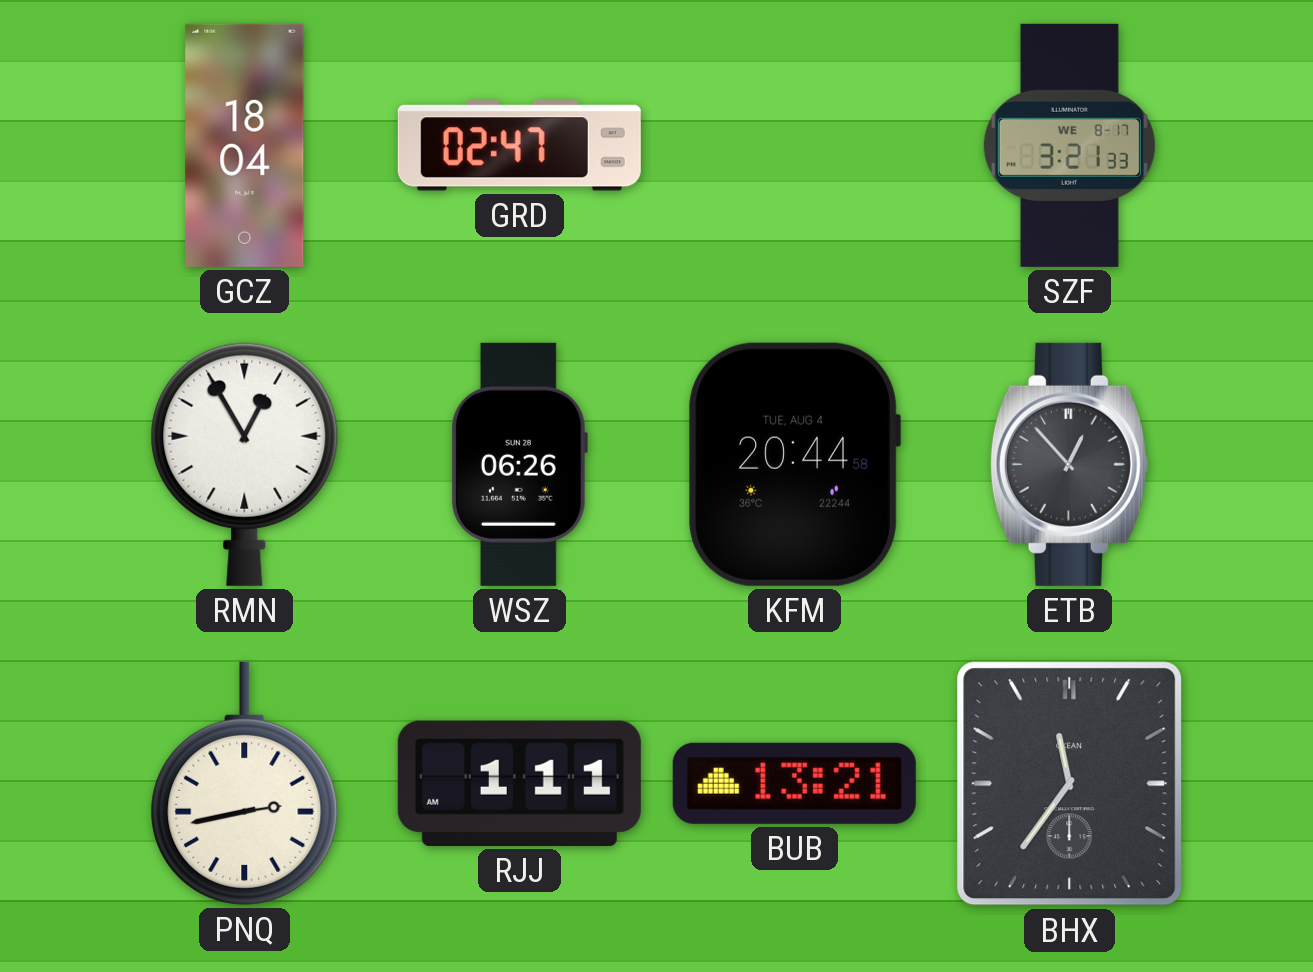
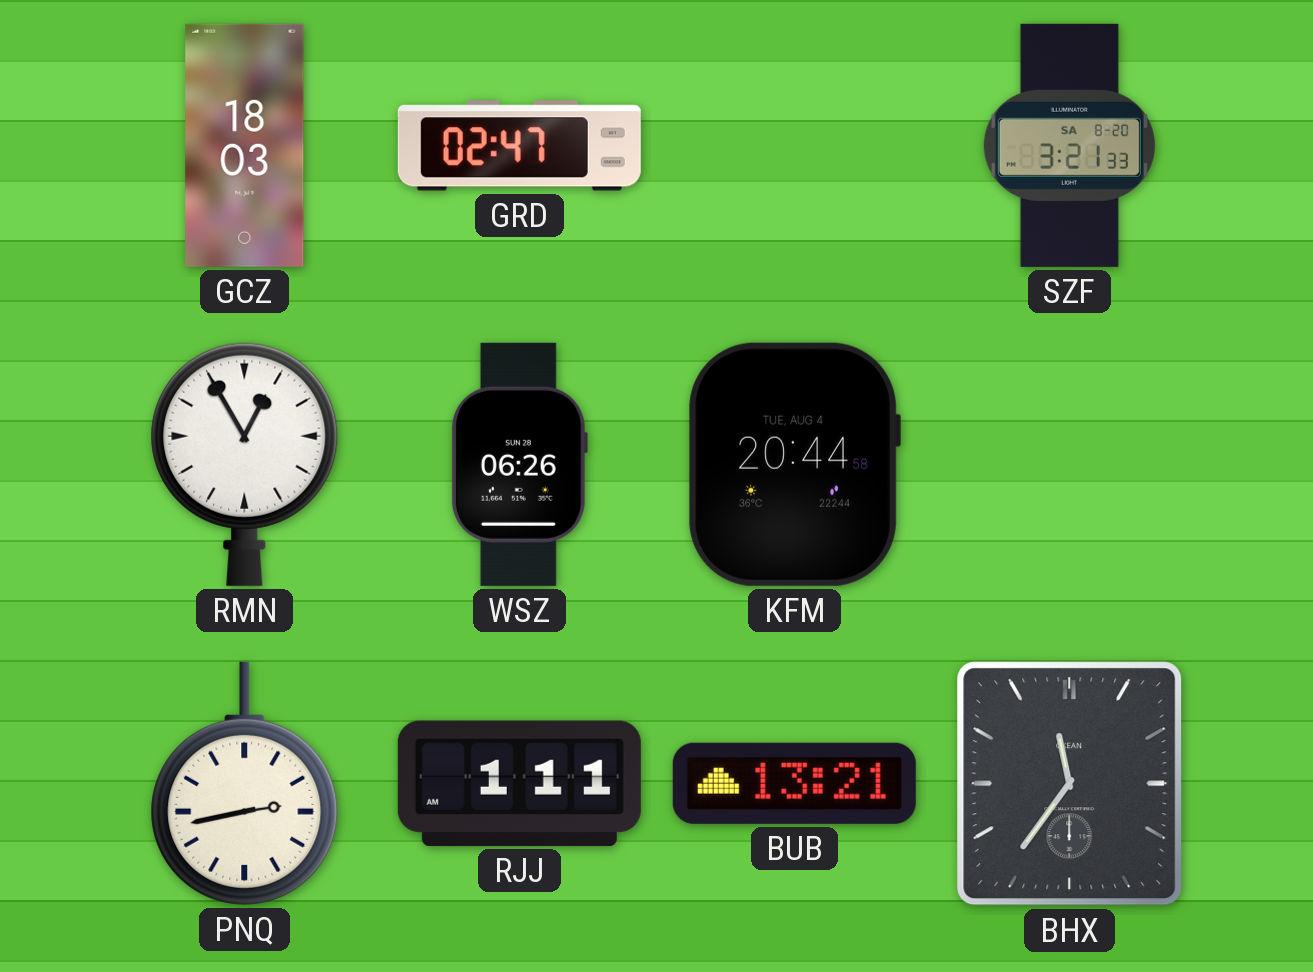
GCZ: 18:04 -> 18:03
SZF date: WE 8-17 -> SA 8-20
ETB: 12:53 -> none
